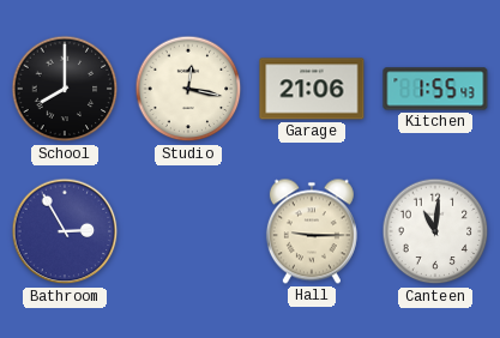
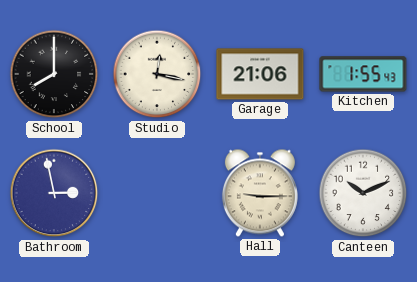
Bathroom: 2:55 -> 2:58
Canteen: 11:01 -> 10:11
